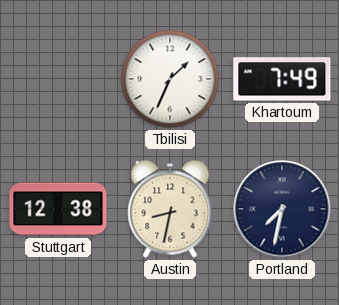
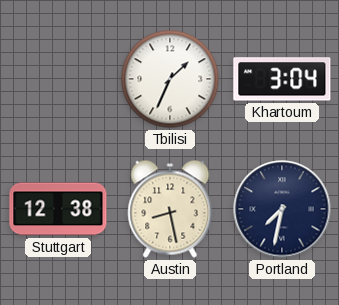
Khartoum: 7:49 -> 3:04
Austin: 8:32 -> 8:28
